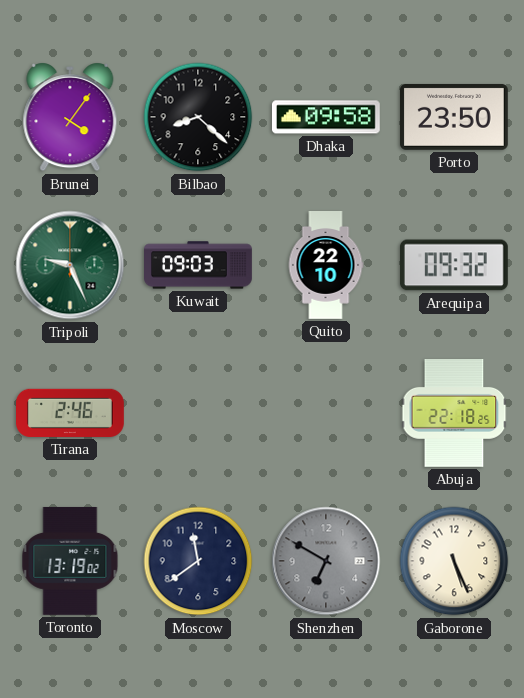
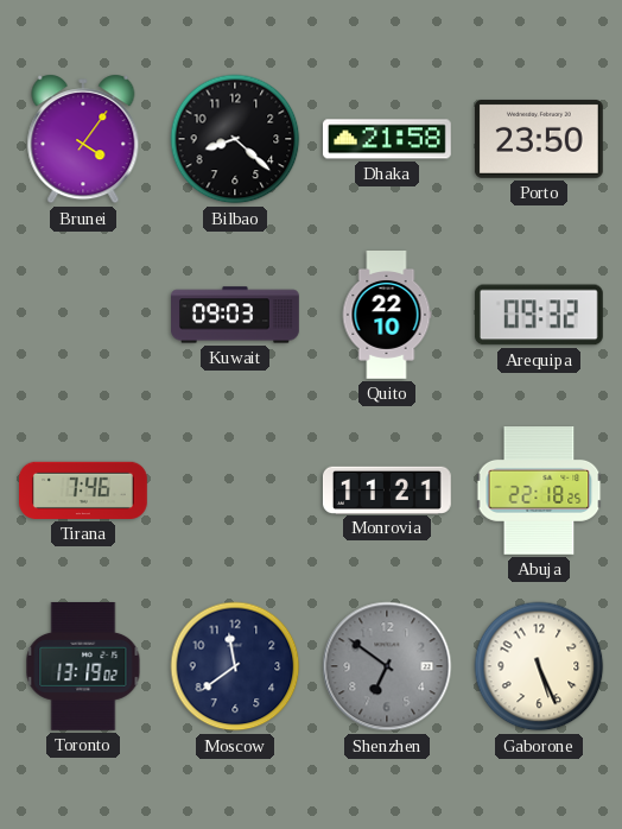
Dhaka: 09:58 -> 21:58
Tripoli: 9:26 -> none
Tirana: 2:46 -> 7:46
Monrovia: none -> 11:21
Shenzhen: 6:50 -> 6:51
